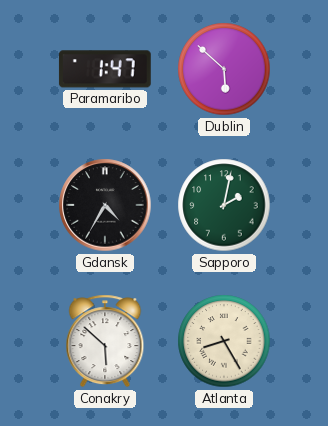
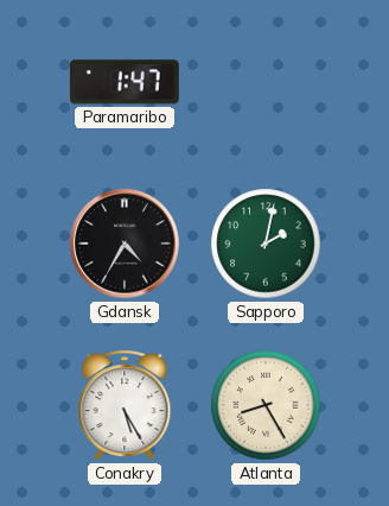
Dublin: 5:52 -> none
Conakry: 5:52 -> 5:25
